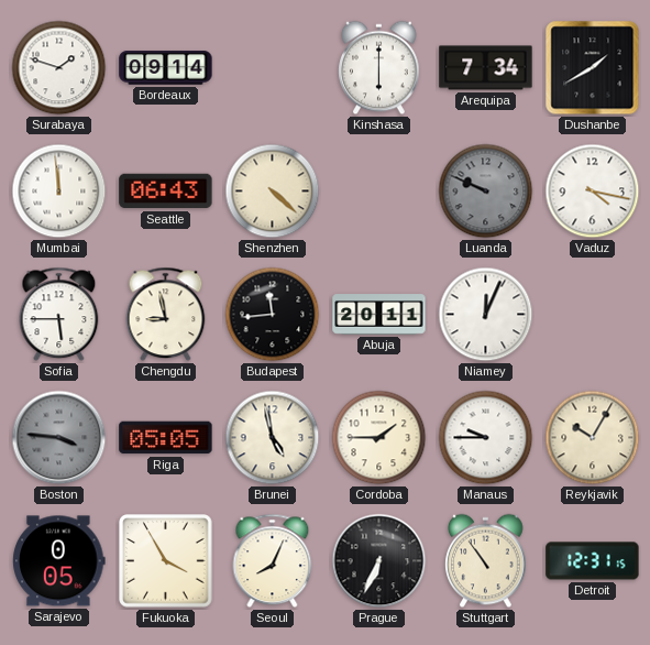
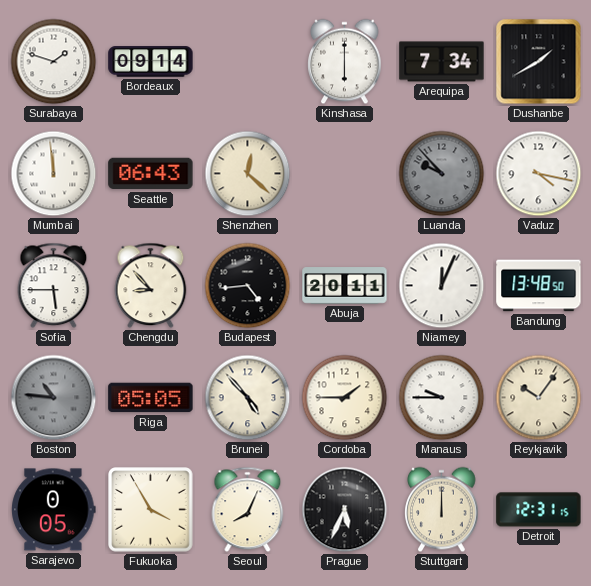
Shenzhen: 4:22 -> 12:22
Luanda: 9:49 -> 9:53
Chengdu: 8:58 -> 8:53
Budapest: 11:44 -> 4:44
Bandung: none -> 13:48
Boston: 3:46 -> 10:46
Brunei: 4:58 -> 4:53
Reykjavik: 10:05 -> 10:06
Prague: 6:34 -> 5:34
Stuttgart: 10:54 -> 12:00
